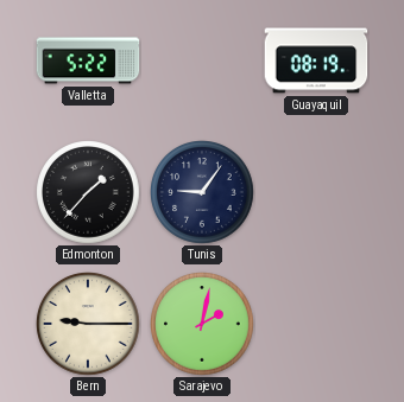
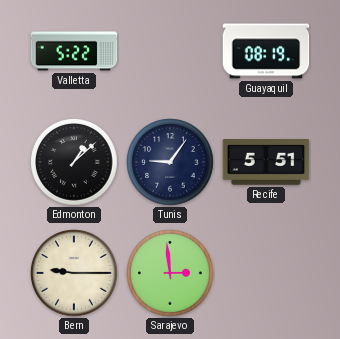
Edmonton: 1:37 -> 1:08
Recife: none -> 5:51
Sarajevo: 2:02 -> 2:59
